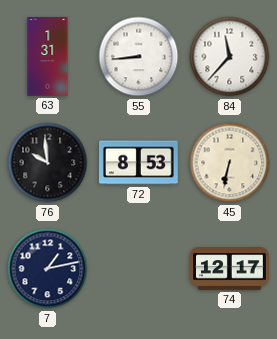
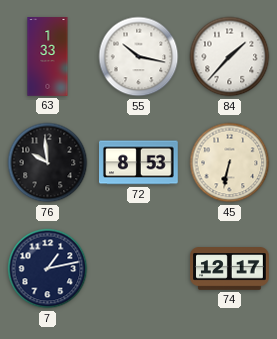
63: 1:31 -> 1:33
55: 8:44 -> 10:17
84: 11:37 -> 1:37
